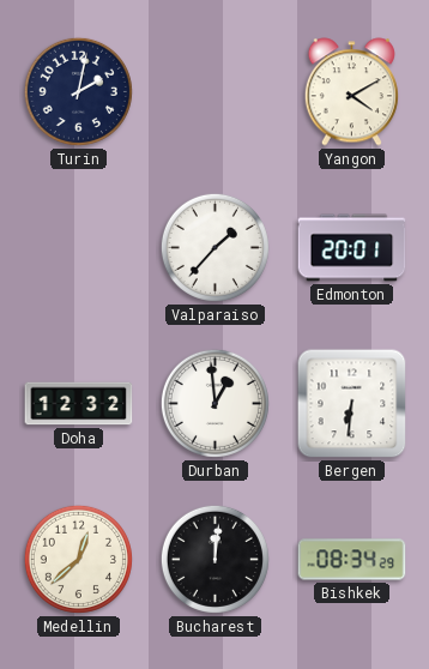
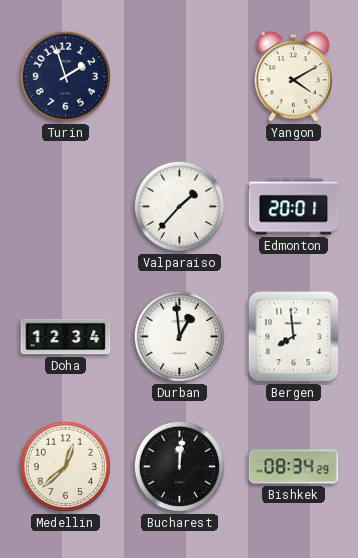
Turin: 2:02 -> 1:57
Doha: 12:32 -> 12:34
Bergen: 6:31 -> 7:59
